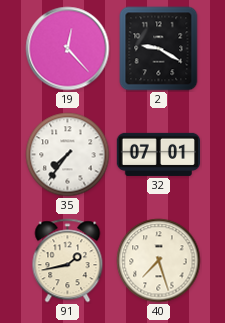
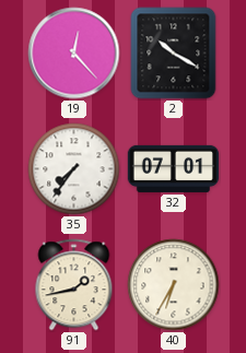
2: 9:20 -> 10:20
40: 7:27 -> 6:35
